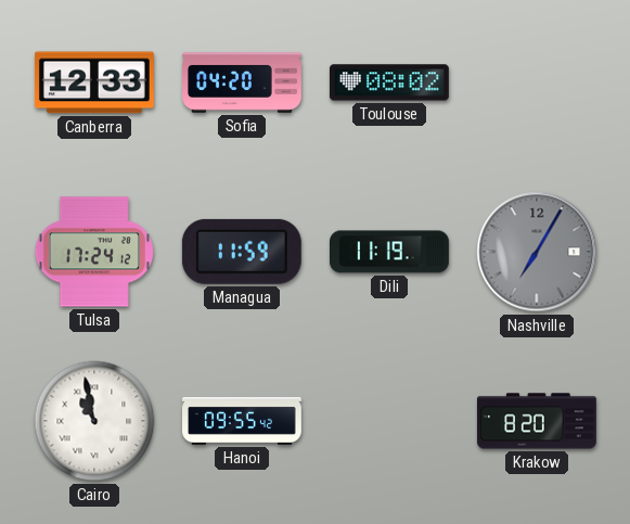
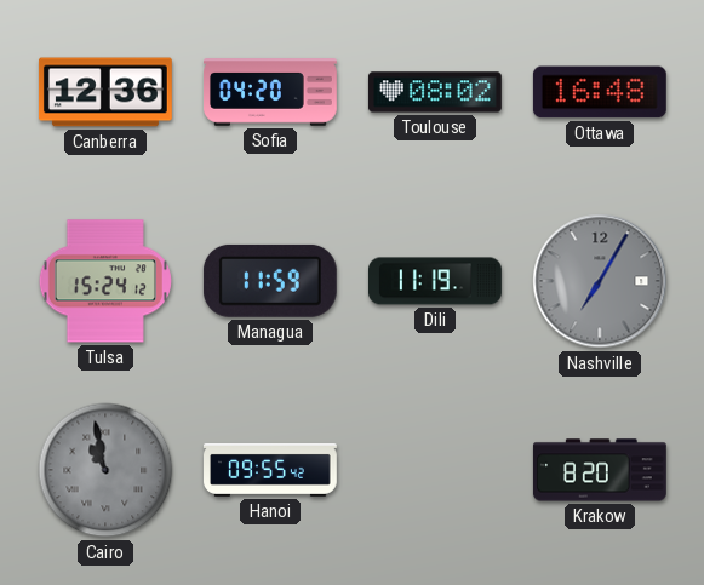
Canberra: 12:33 -> 12:36
Ottawa: none -> 16:48
Tulsa: 17:24 -> 15:24
Cairo dial: white -> grey
